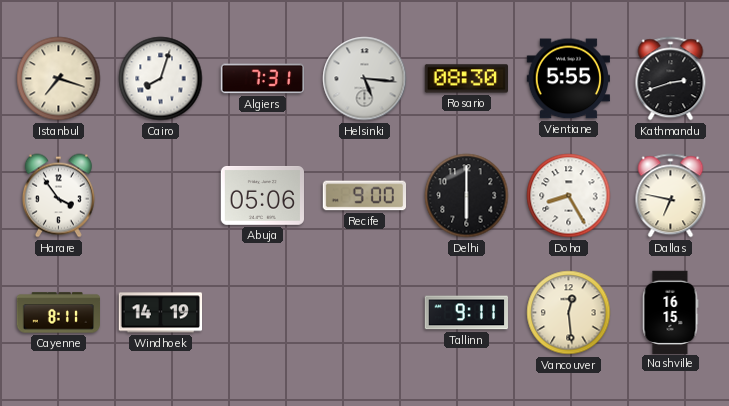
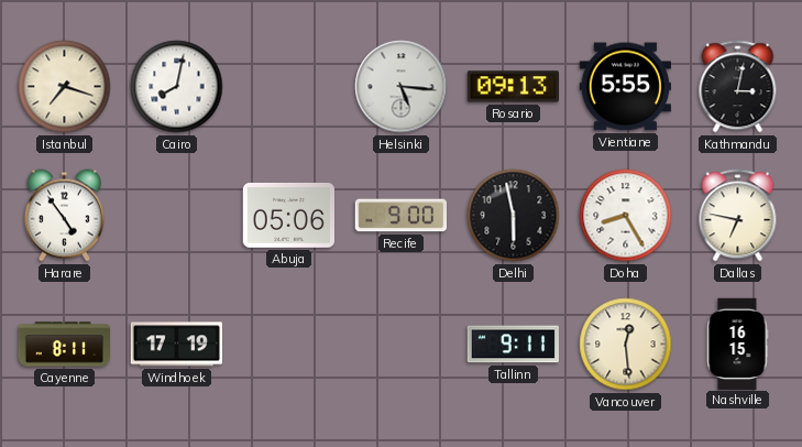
Cairo: 8:03 -> 8:02
Algiers: 7:31 -> none
Rosario: 08:30 -> 09:13
Kathmandu: 2:42 -> 3:02
Harare: 3:54 -> 4:54
Delhi: 6:00 -> 5:58
Windhoek: 14:19 -> 17:19
